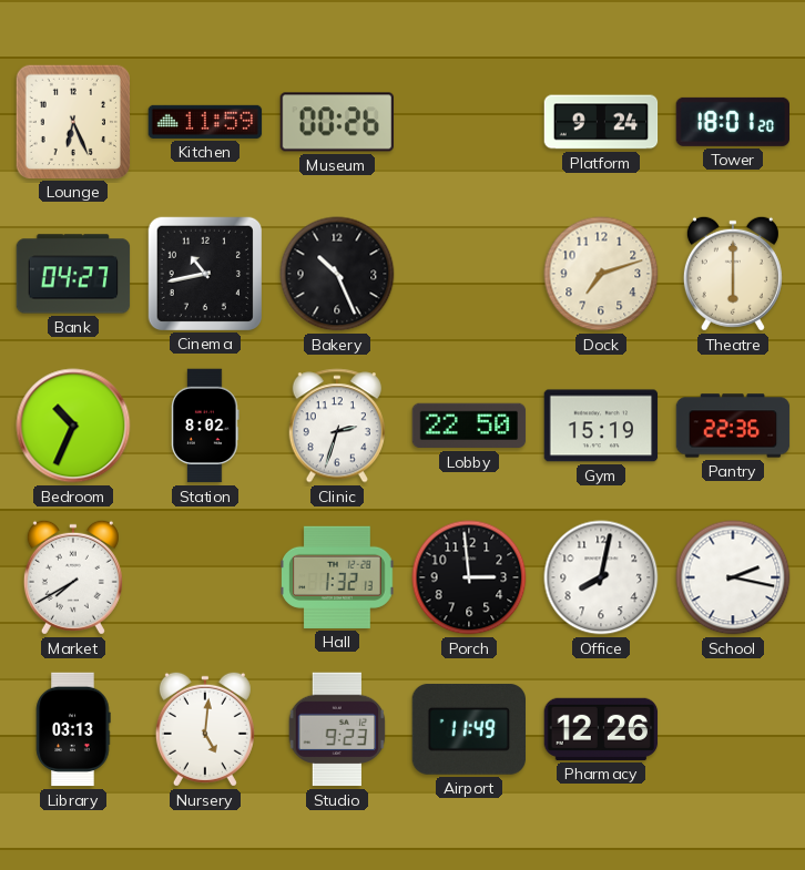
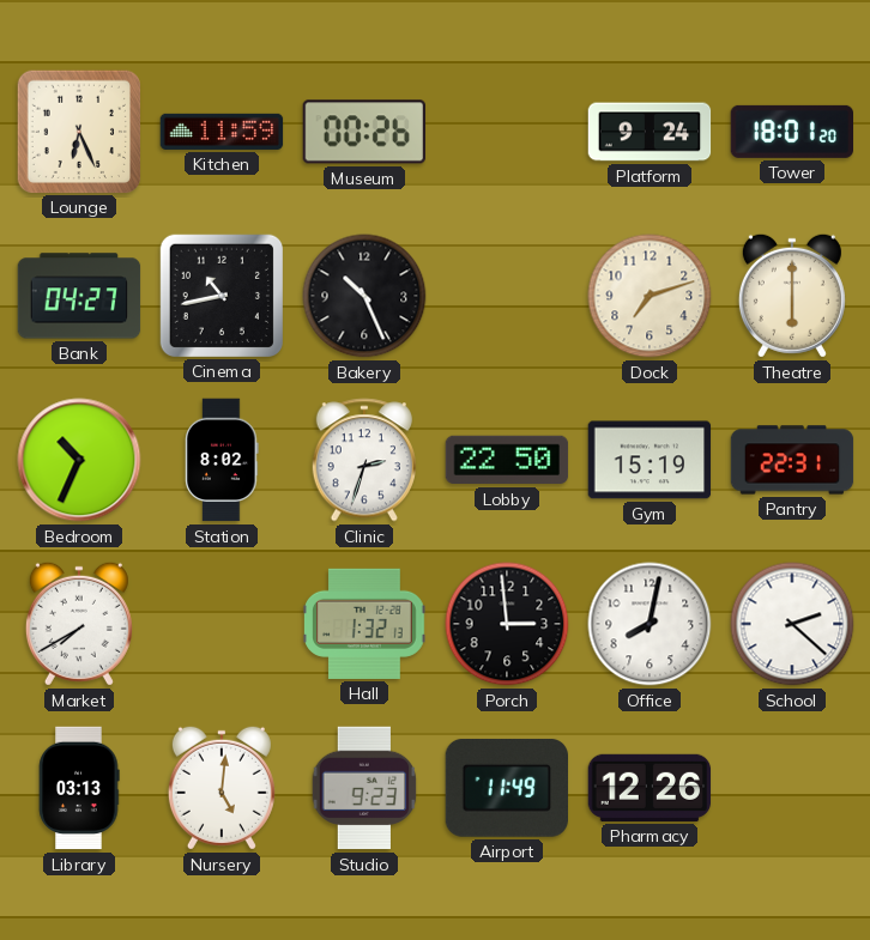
Pantry: 22:36 -> 22:31
School: 2:17 -> 2:22
